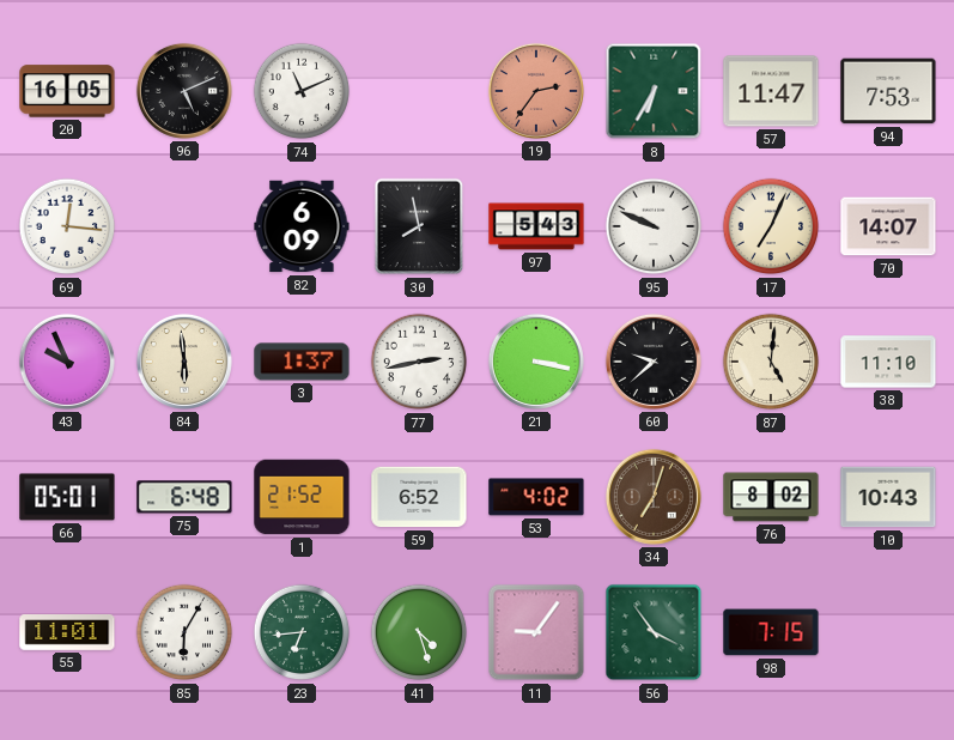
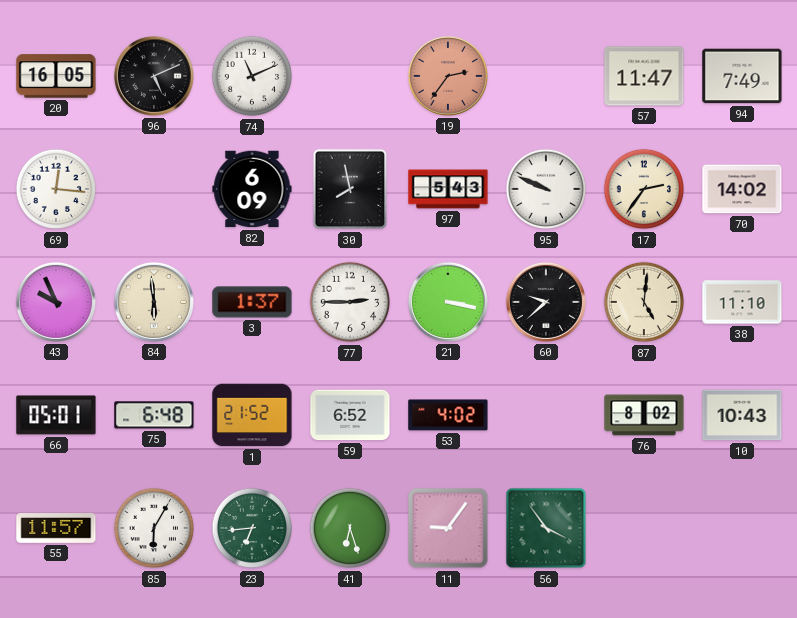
8: 6:35 -> none
94: 7:53 -> 7:49
17: 7:04 -> 2:36
70: 14:07 -> 14:02
77: 2:43 -> 2:45
34: 7:03 -> none
55: 11:01 -> 11:57
41: 4:27 -> 6:27
98: 7:15 -> none
